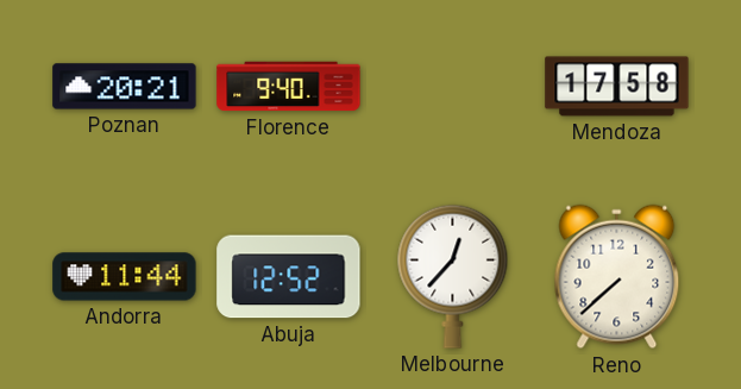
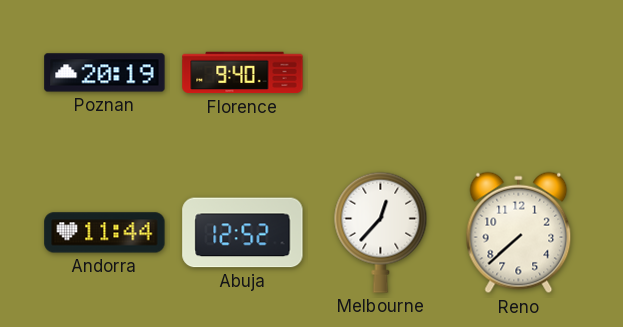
Poznan: 20:21 -> 20:19
Mendoza: 17:58 -> none
